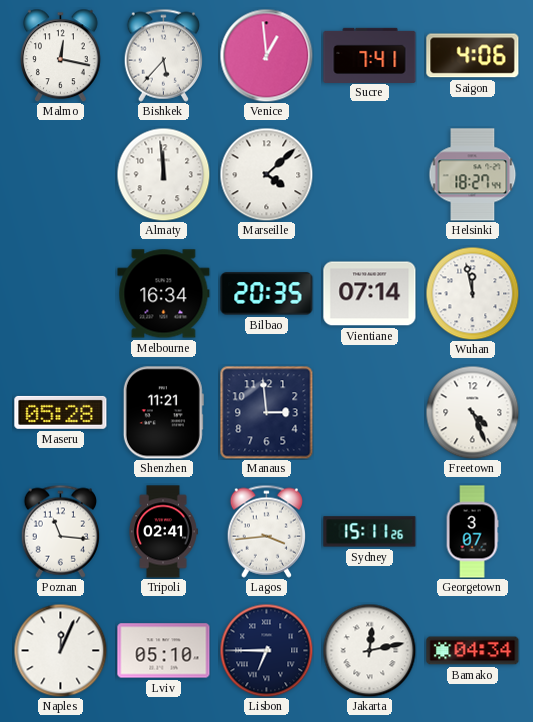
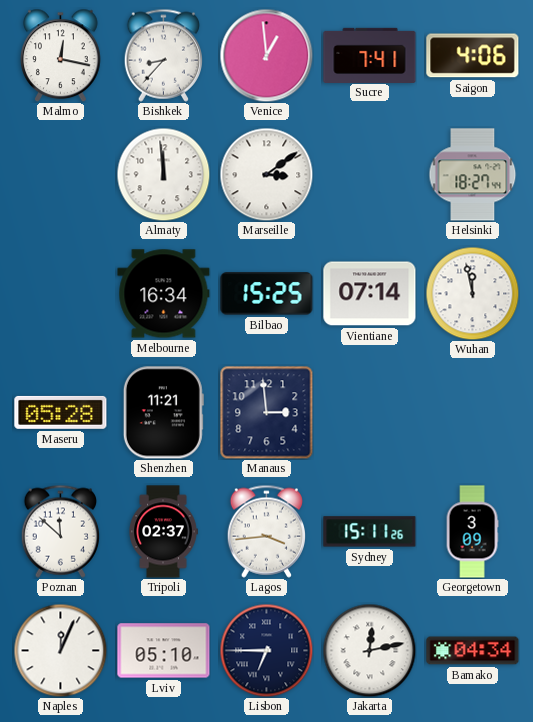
Bishkek: 5:37 -> 8:37
Marseille: 4:08 -> 3:09
Bilbao: 20:35 -> 15:25
Freetown: 4:26 -> none
Poznan: 11:16 -> 11:52
Tripoli: 02:41 -> 02:37
Georgetown: 3:07 -> 3:09
